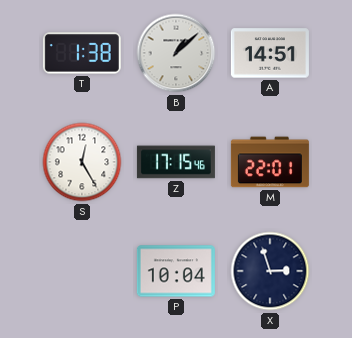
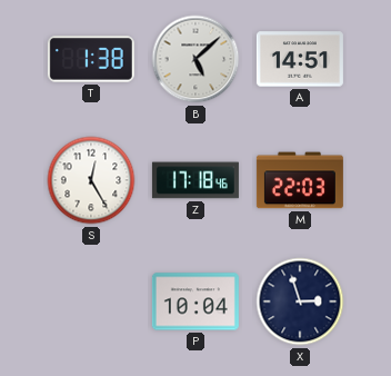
B: 1:08 -> 5:08
Z: 17:15 -> 17:18
M: 22:01 -> 22:03
